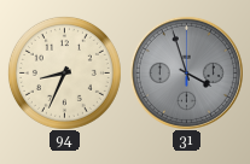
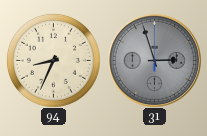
31: 3:57 -> 2:57
